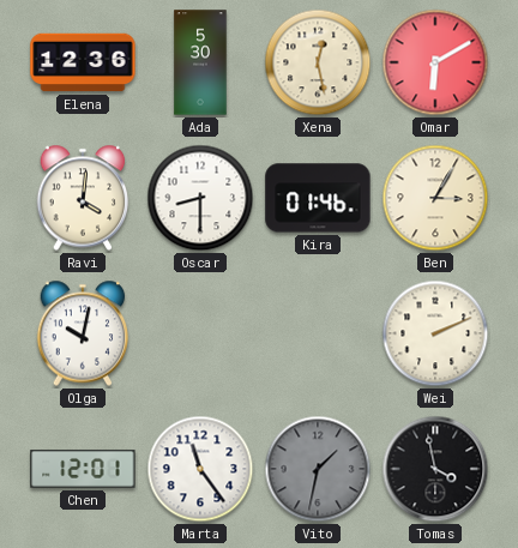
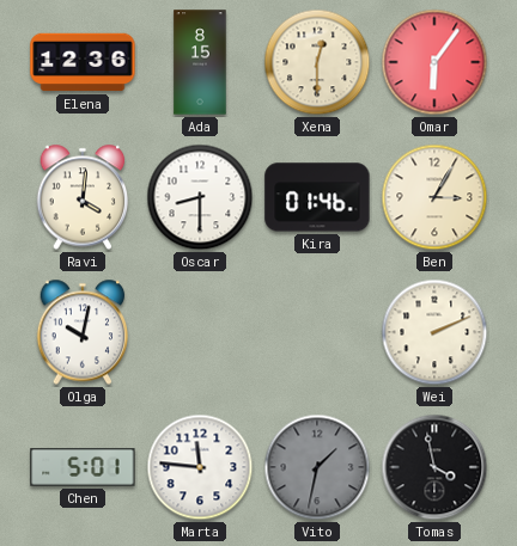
Ada: 5:30 -> 8:15
Xena: 12:28 -> 12:30
Omar: 6:10 -> 6:06
Chen: 12:01 -> 5:01
Marta: 11:24 -> 11:46
